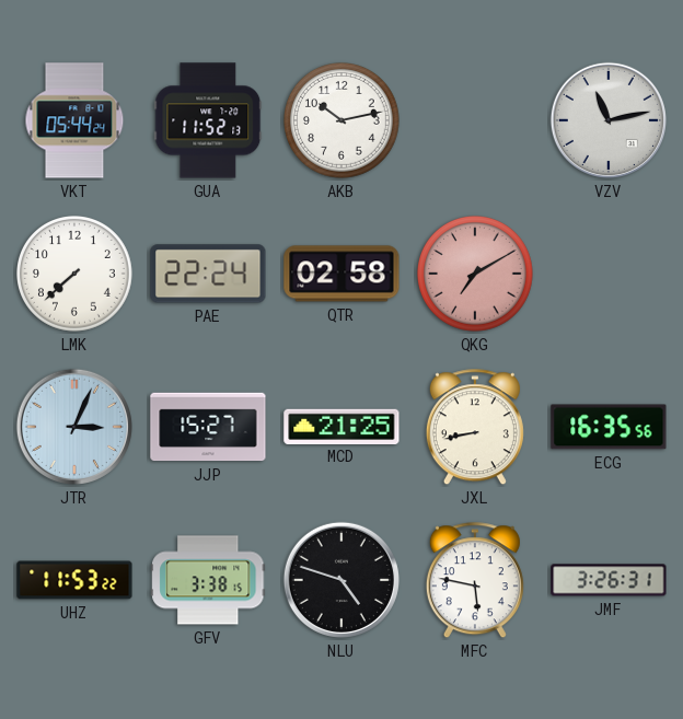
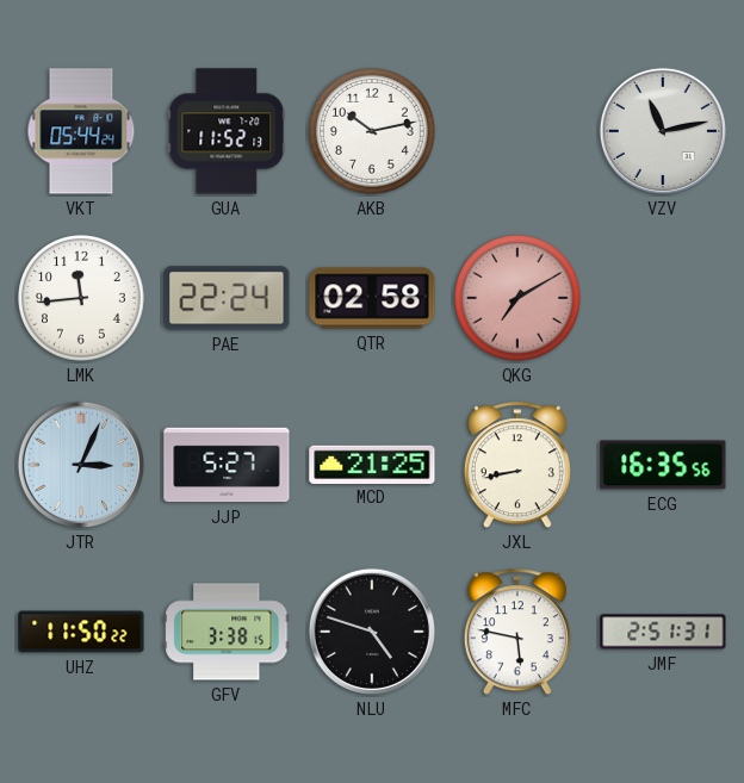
LMK: 7:38 -> 11:44
JJP: 15:27 -> 5:27
UHZ: 11:53 -> 11:50
JMF: 3:26 -> 2:51
